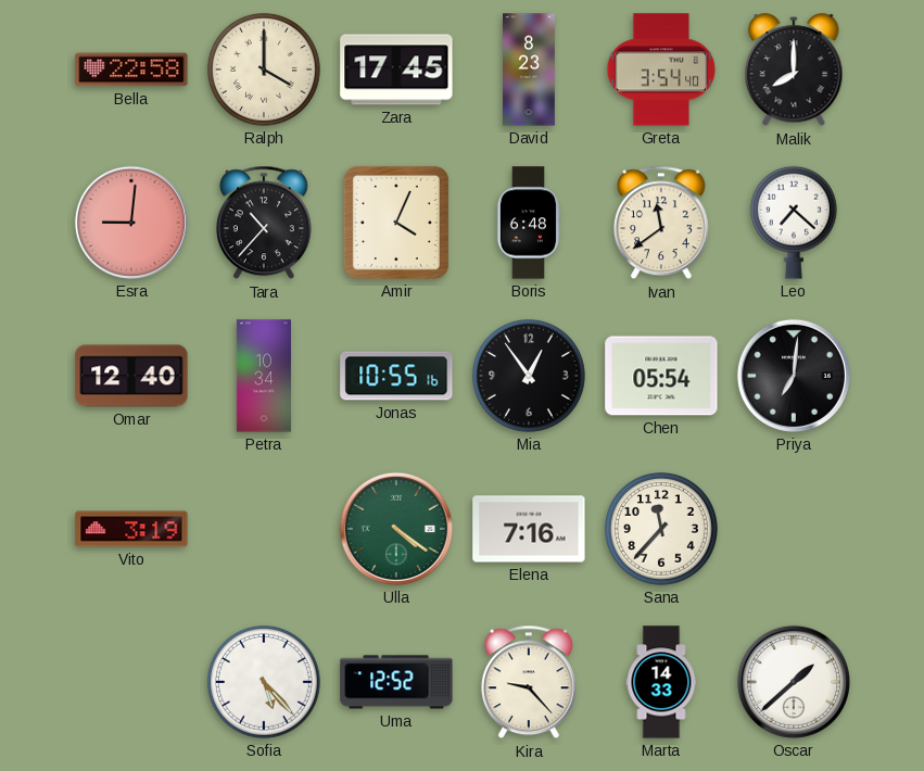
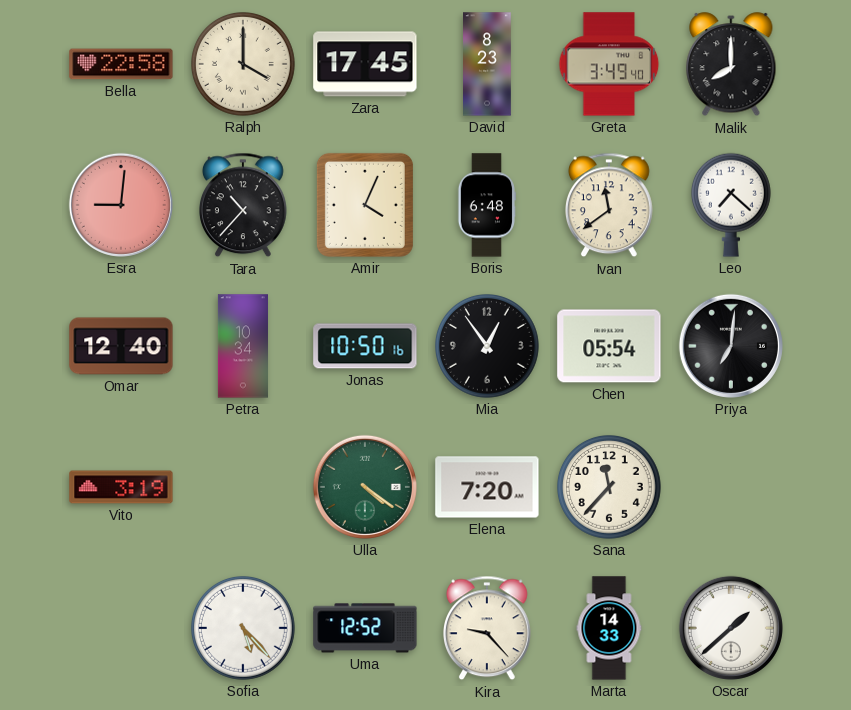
Greta: 3:54 -> 3:49
Jonas: 10:55 -> 10:50
Elena: 7:16 -> 7:20
